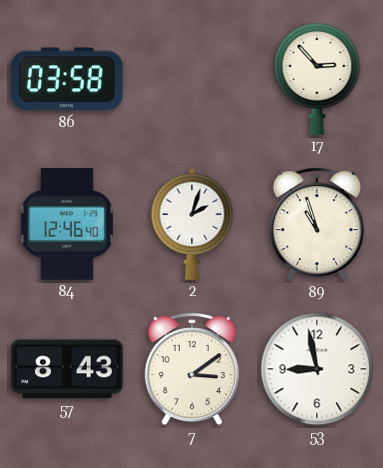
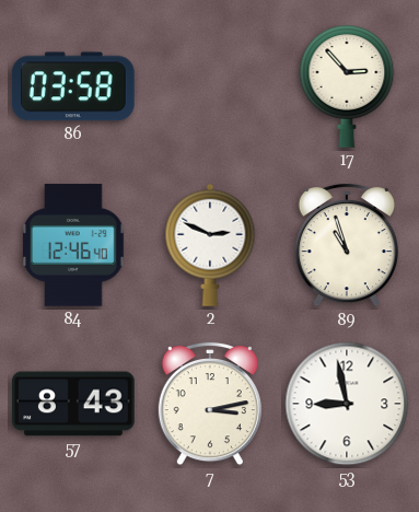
2: 2:03 -> 2:49
7: 3:09 -> 3:13
